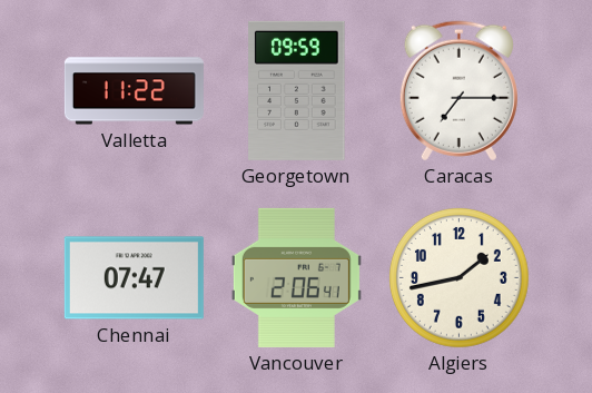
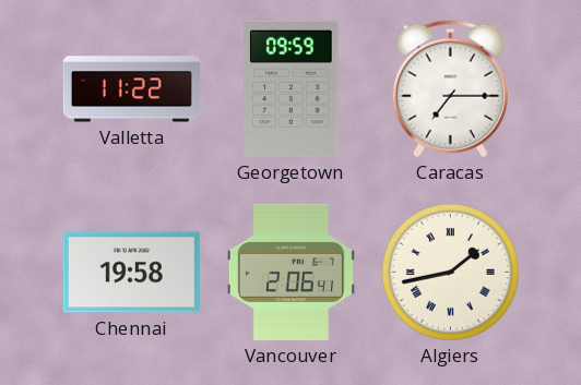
Chennai: 07:47 -> 19:58
Algiers numerals: Arabic -> Roman
